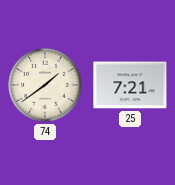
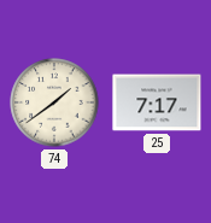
25: 7:21 -> 7:17
